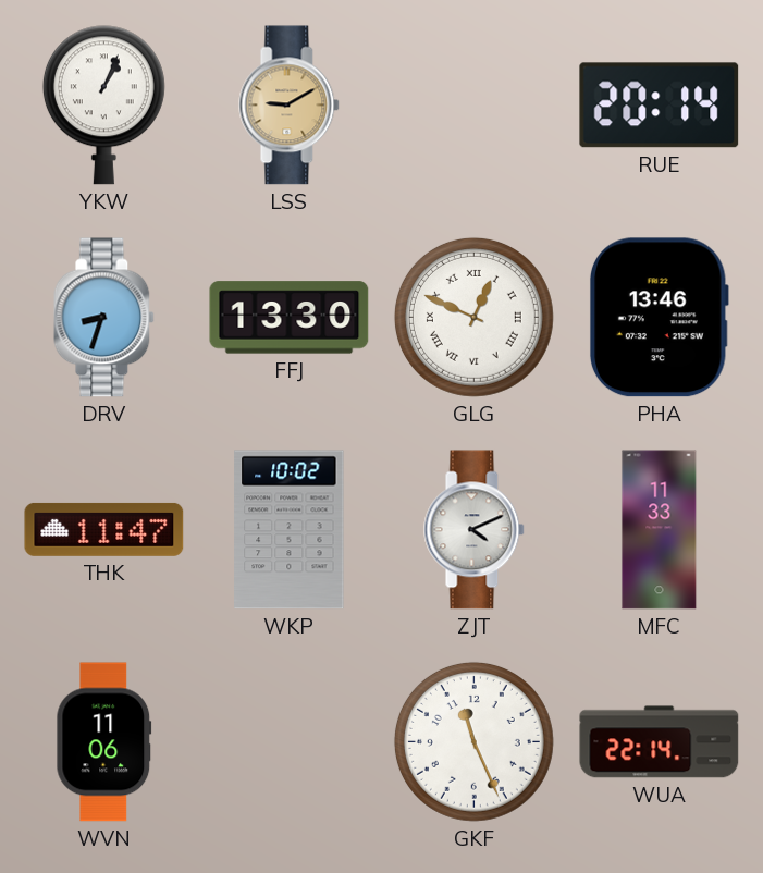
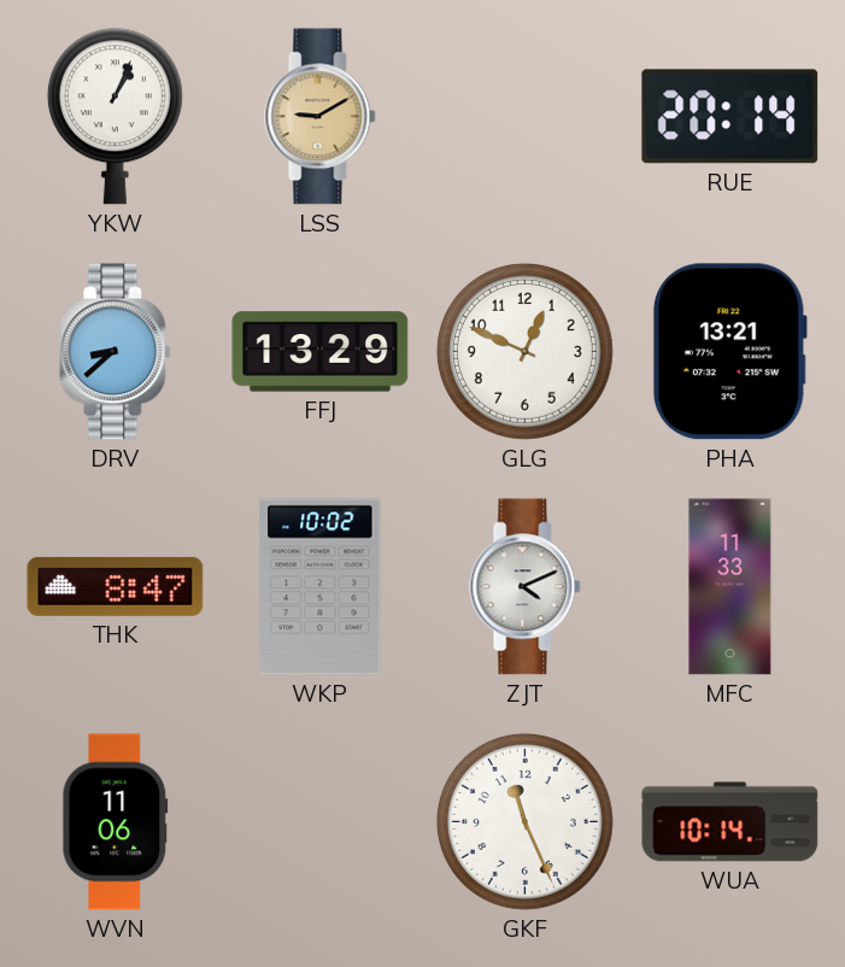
DRV: 8:33 -> 8:38
FFJ: 13:30 -> 13:29
GLG numerals: Roman -> Arabic
PHA: 13:46 -> 13:21
THK: 11:47 -> 8:47
WUA: 22:14 -> 10:14
